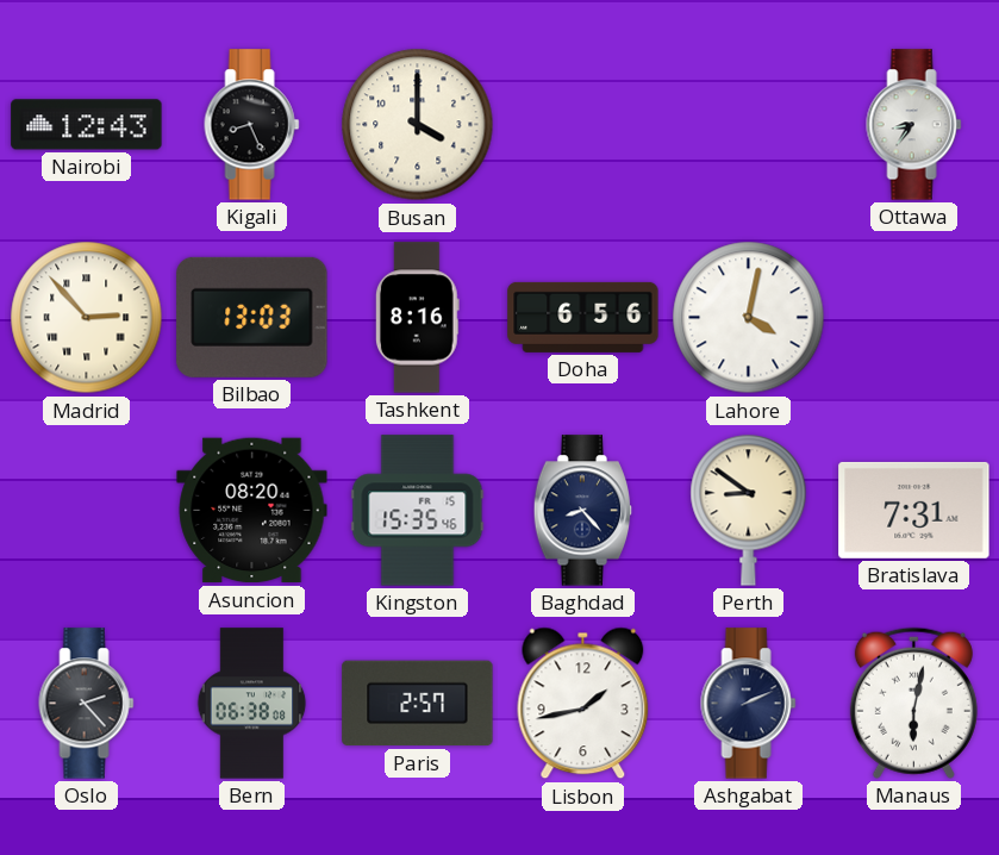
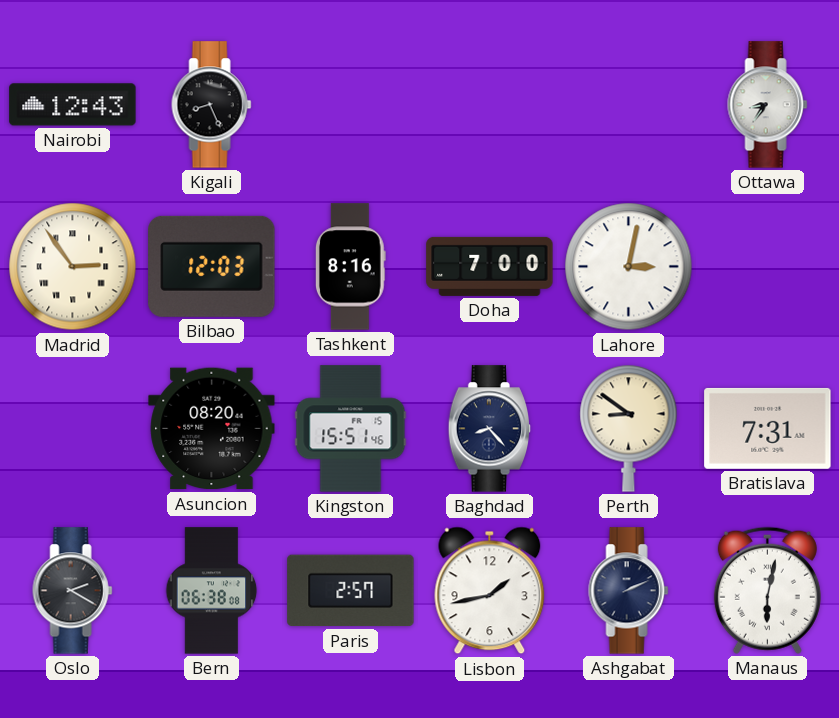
Busan: 4:00 -> none
Madrid: 2:53 -> 2:54
Bilbao: 13:03 -> 12:03
Doha: 6:56 -> 7:00
Lahore: 4:02 -> 3:02
Kingston: 15:35 -> 15:51
Oslo: 2:23 -> 2:20
